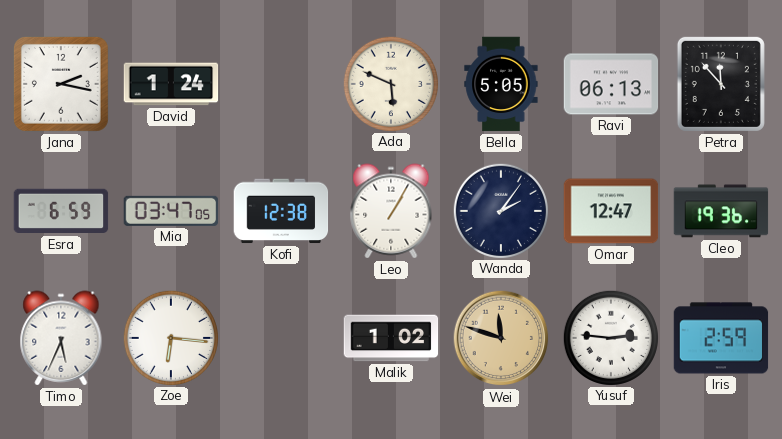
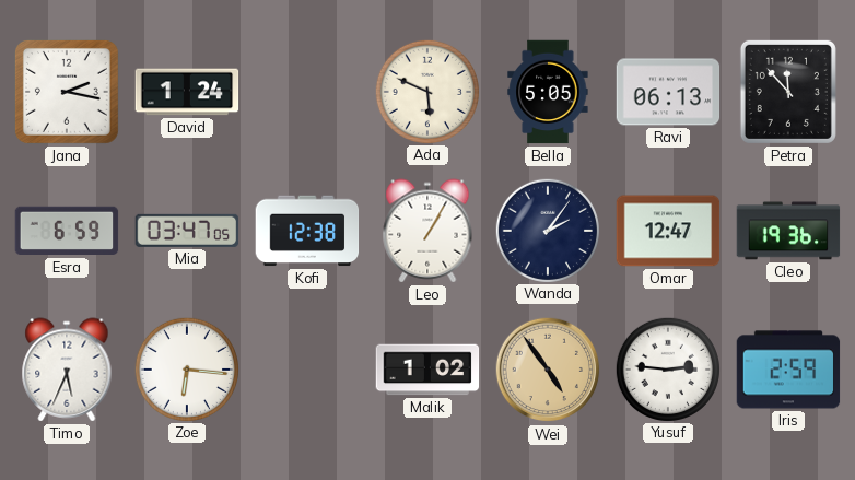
Wei: 11:48 -> 4:54
